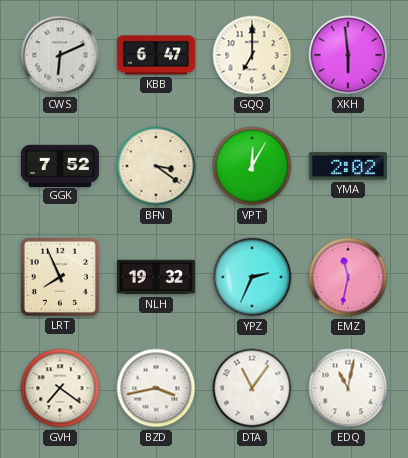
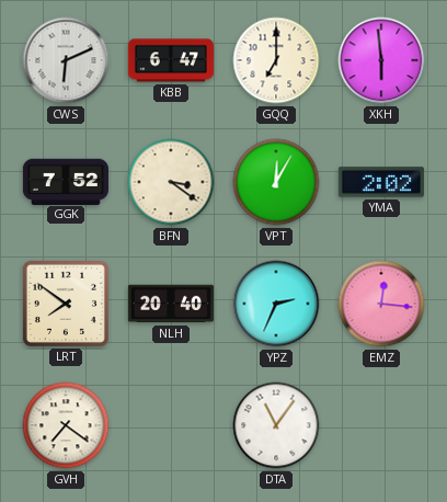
LRT: 7:56 -> 7:51
NLH: 19:32 -> 20:40
EMZ: 11:32 -> 12:16
BZD: 3:43 -> none
EDQ: 11:02 -> none
